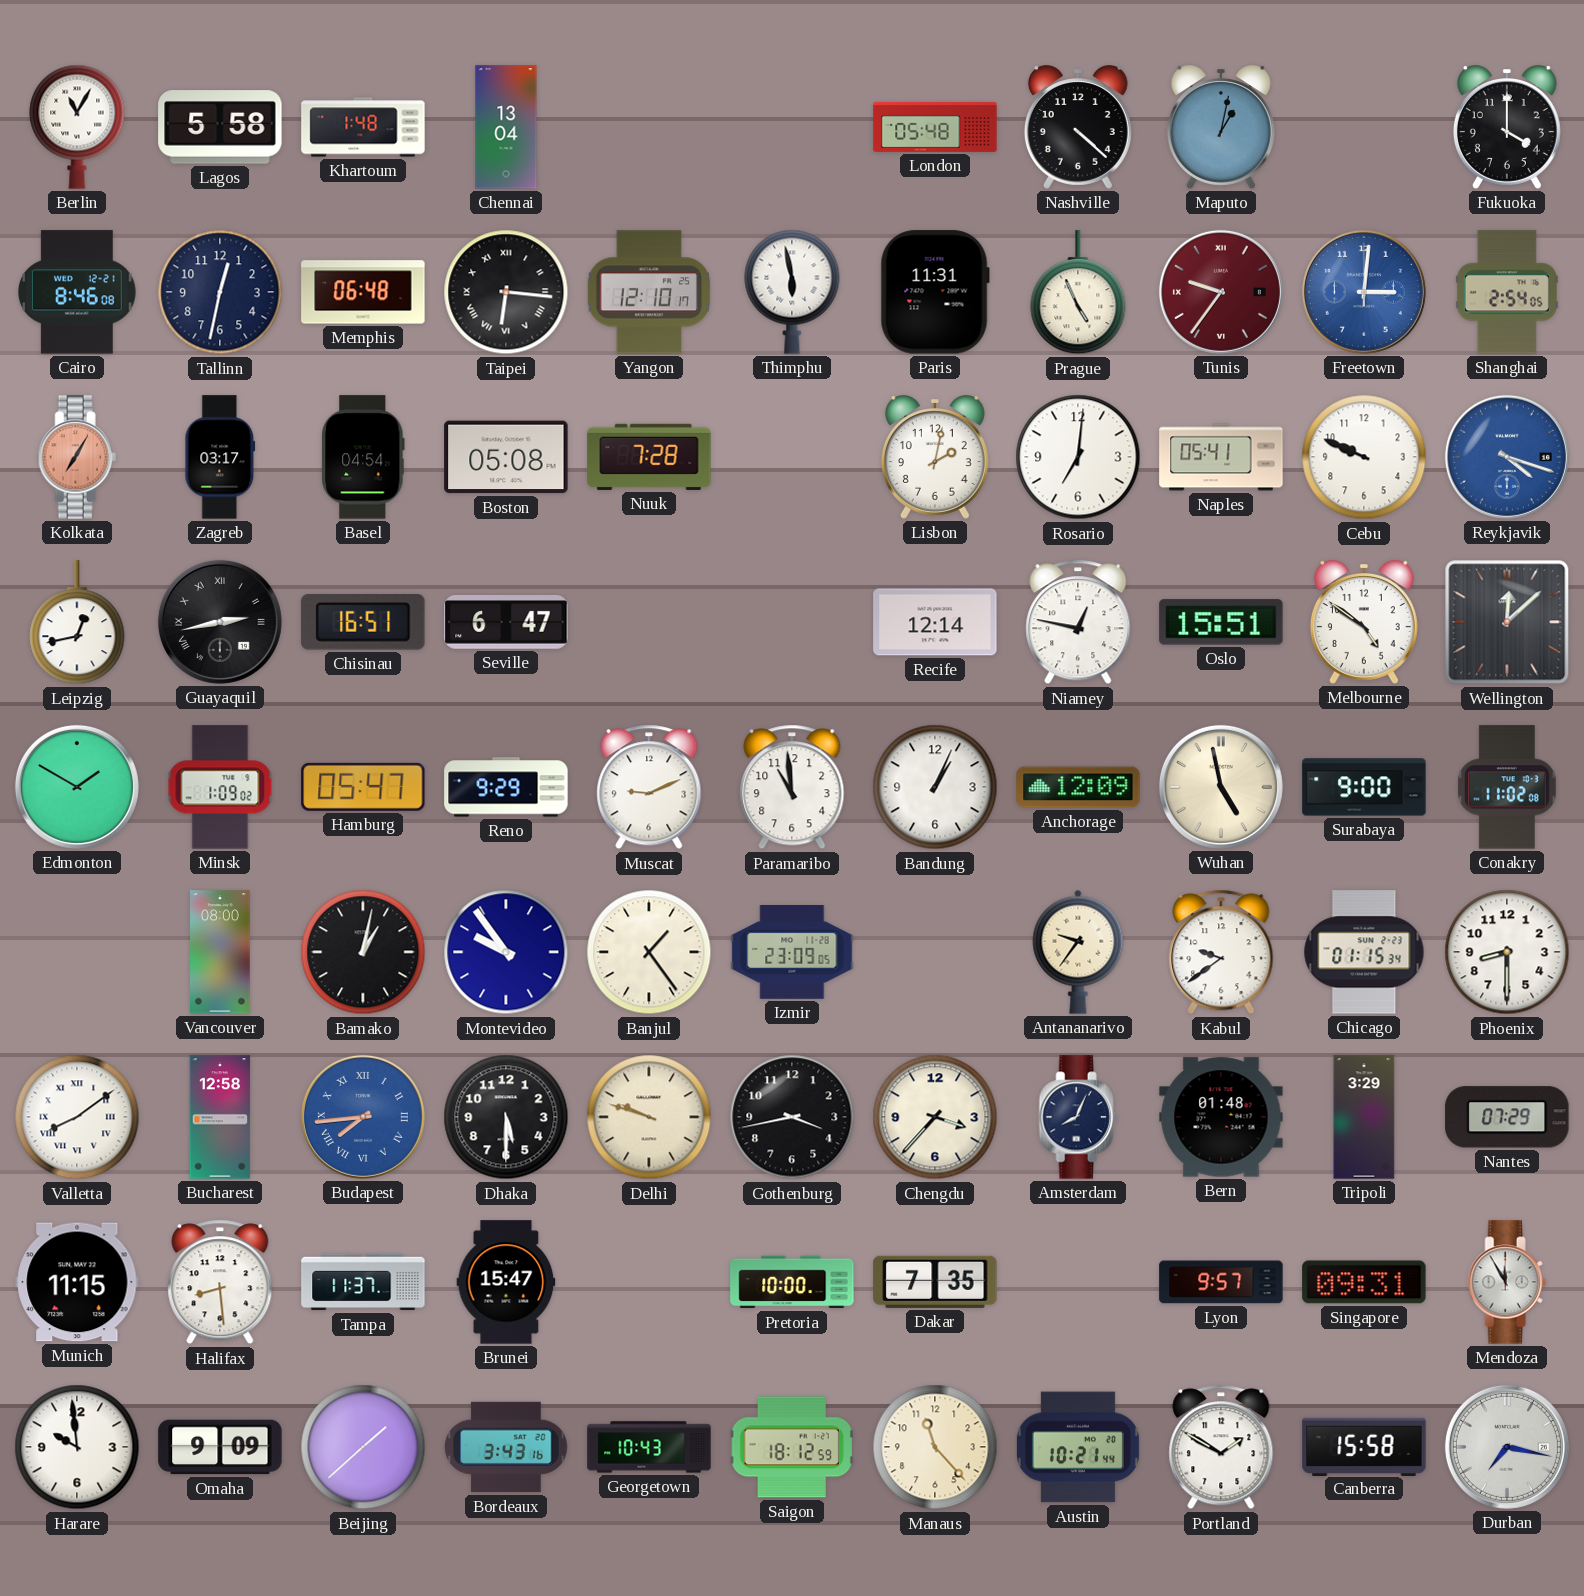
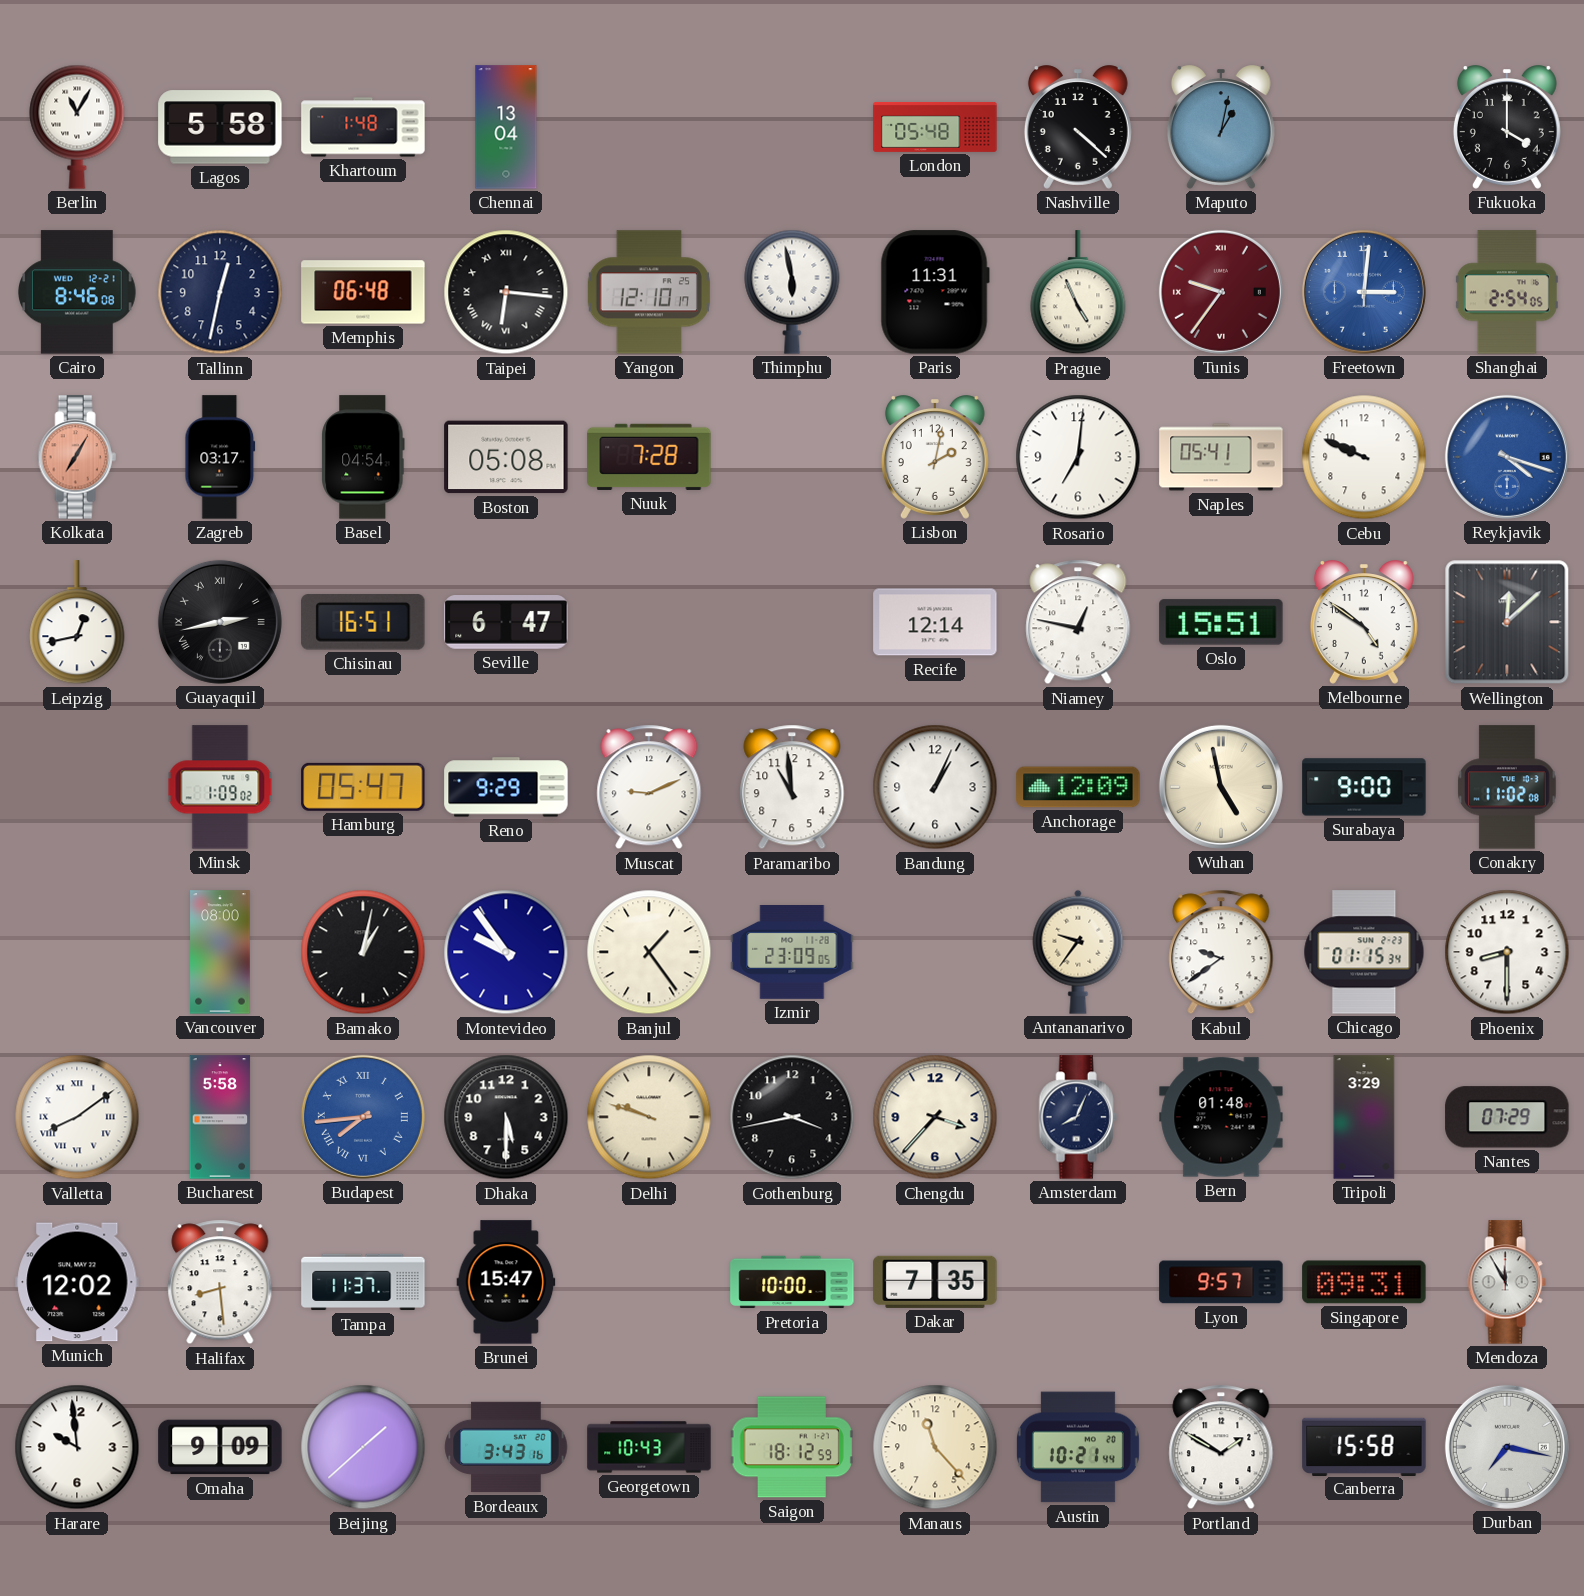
Edmonton: 1:50 -> none
Bucharest: 12:58 -> 5:58
Munich: 11:15 -> 12:02
